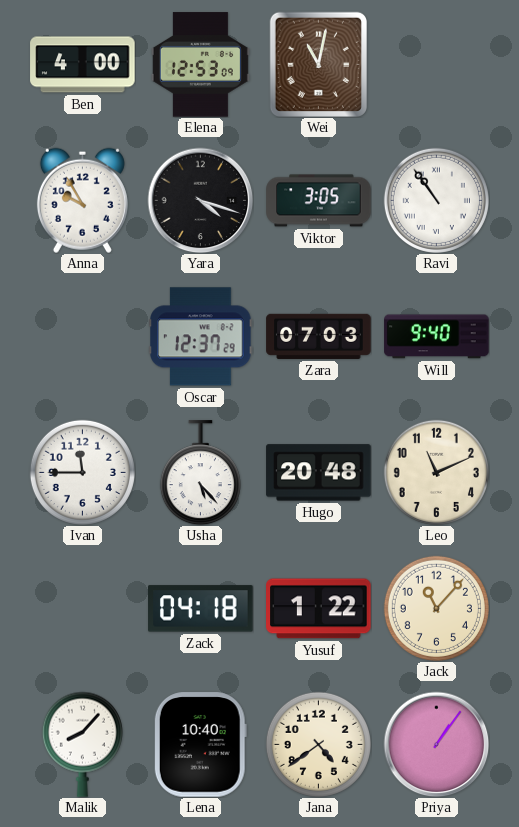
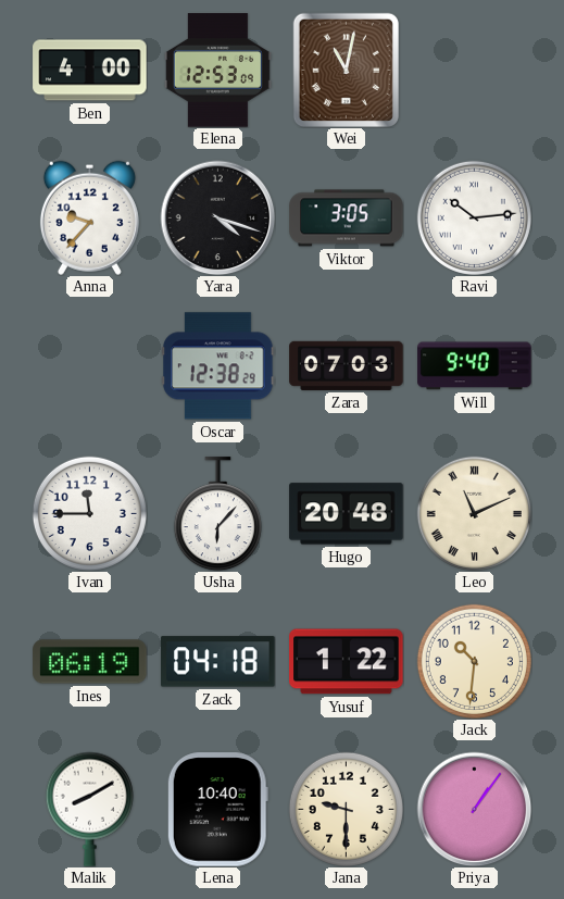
Anna: 9:55 -> 9:37
Ravi: 10:54 -> 10:14
Oscar: 12:37 -> 12:38
Usha: 5:23 -> 6:07
Leo numerals: Arabic -> Roman
Ines: none -> 06:19
Jack: 11:07 -> 10:31
Malik: 8:07 -> 8:10
Jana: 4:39 -> 9:30
